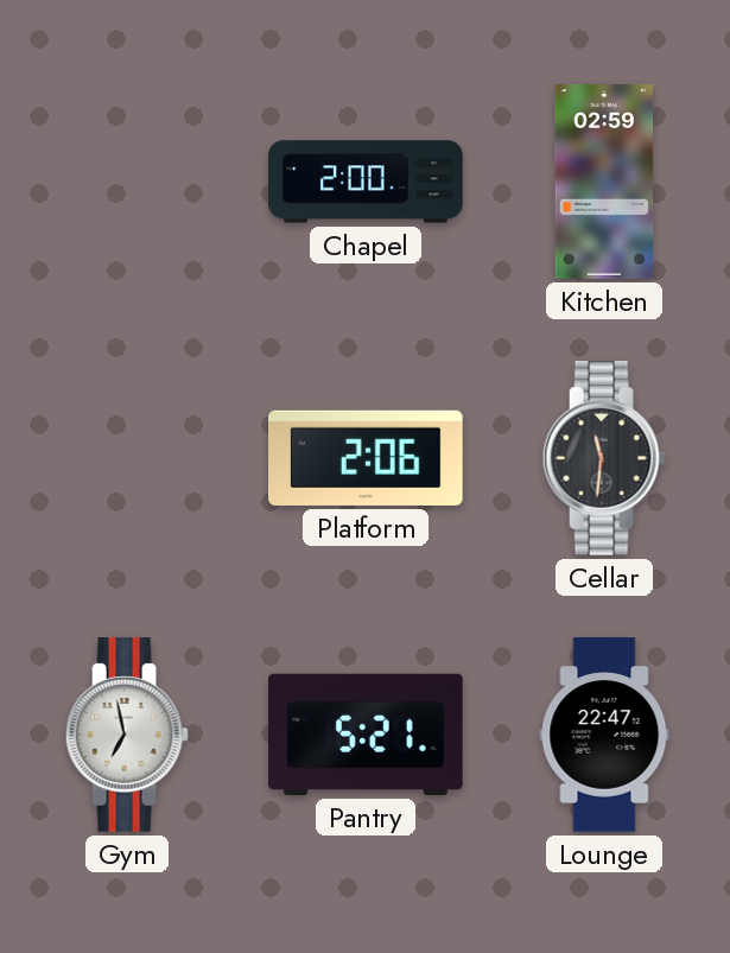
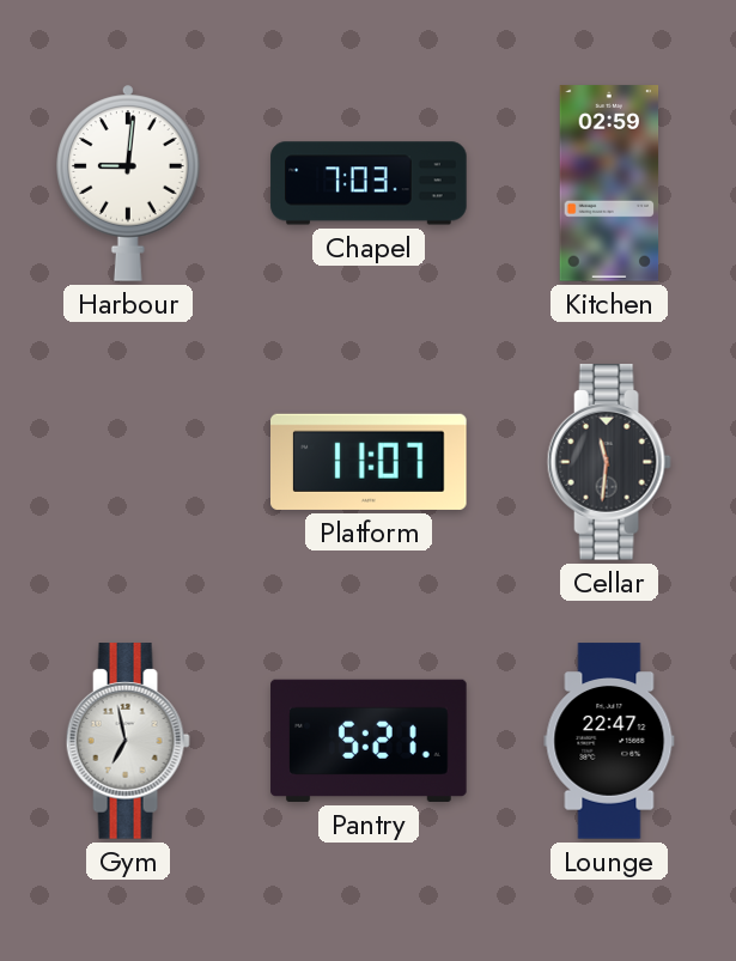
Harbour: none -> 9:01
Chapel: 2:00 -> 7:03
Platform: 2:06 -> 11:07
